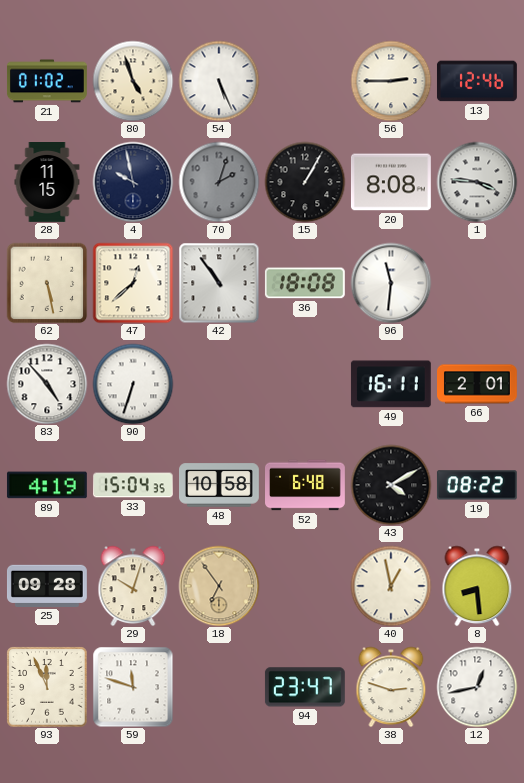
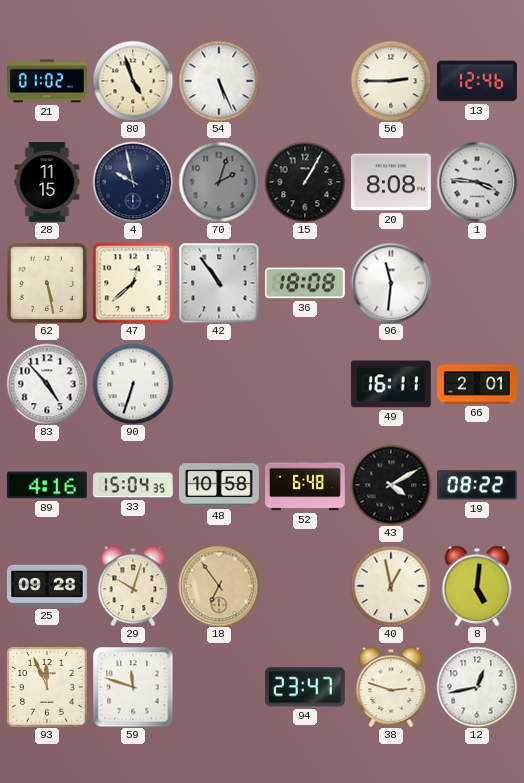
89: 4:19 -> 4:16
8: 8:29 -> 5:01
